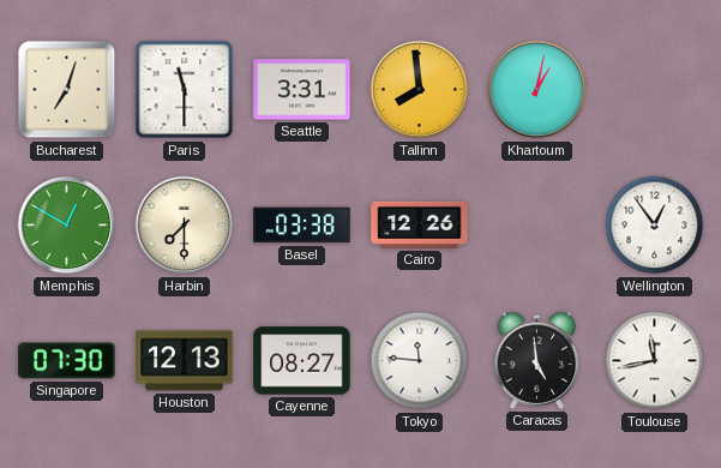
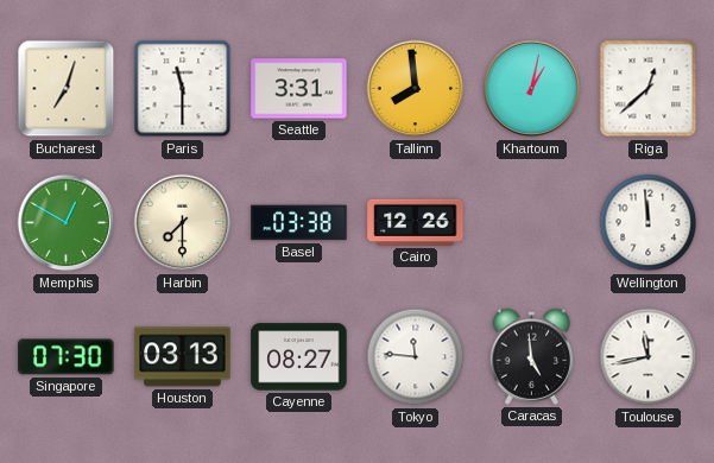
Riga: none -> 12:38
Wellington: 12:54 -> 11:59
Houston: 12:13 -> 03:13
